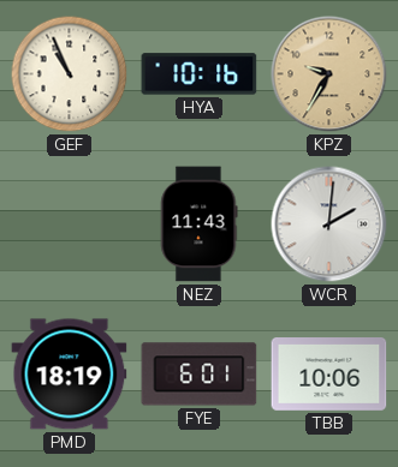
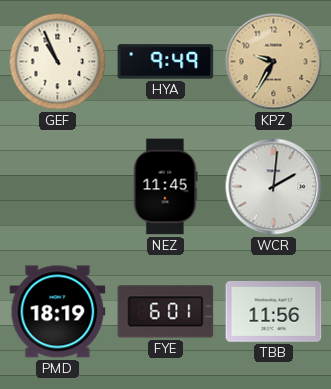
HYA: 10:16 -> 9:49
NEZ: 11:43 -> 11:45
TBB: 10:06 -> 11:56
